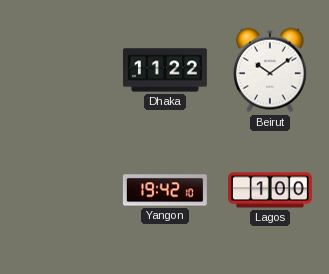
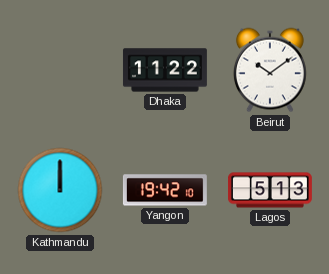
Kathmandu: none -> 12:00
Lagos: 1:00 -> 5:13
